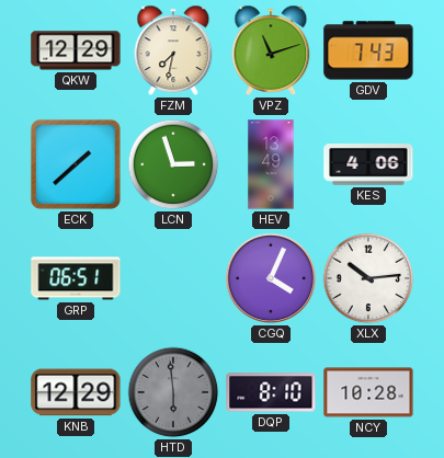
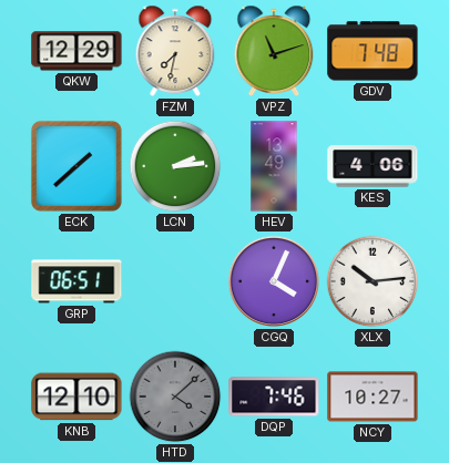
GDV: 7:43 -> 7:48
LCN: 2:57 -> 2:14
KNB: 12:29 -> 12:10
HTD: 5:59 -> 4:08
DQP: 8:10 -> 7:46
NCY: 10:28 -> 10:27
